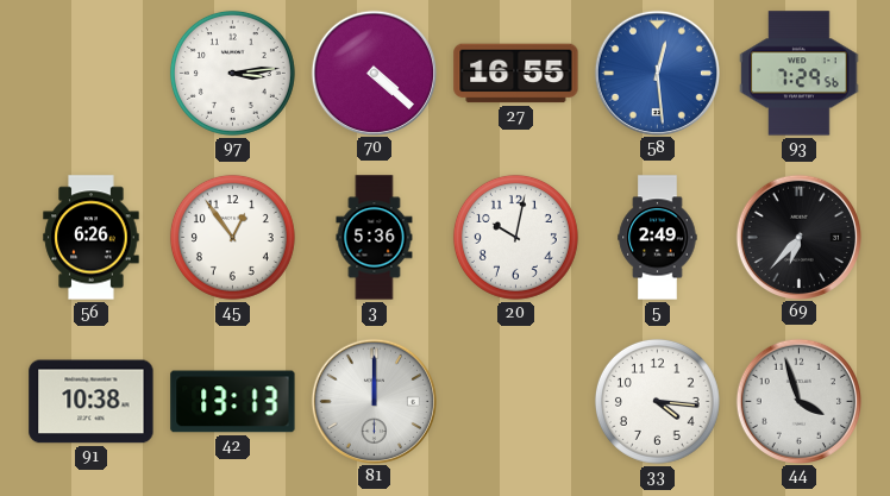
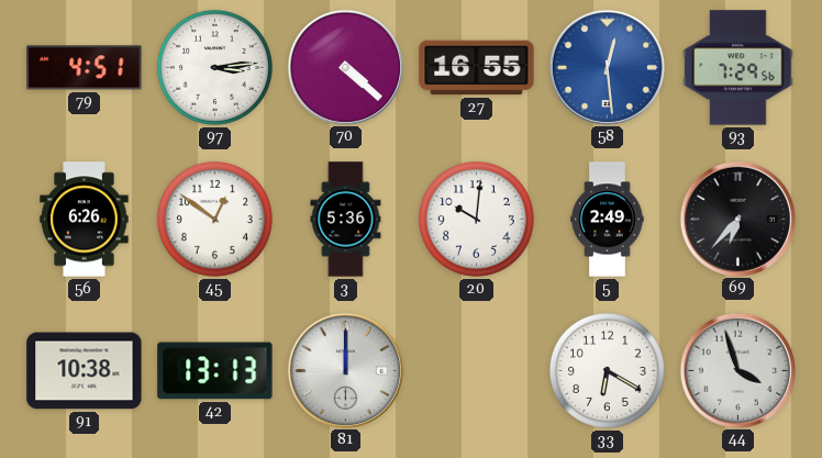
79: none -> 4:51
45: 12:54 -> 12:51
20: 10:02 -> 10:01
33: 4:16 -> 6:20
